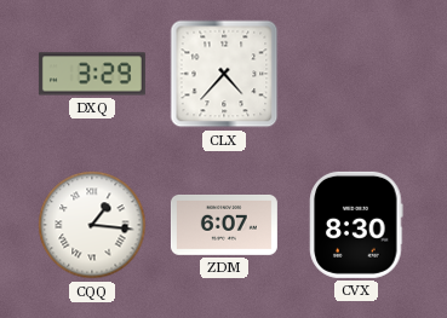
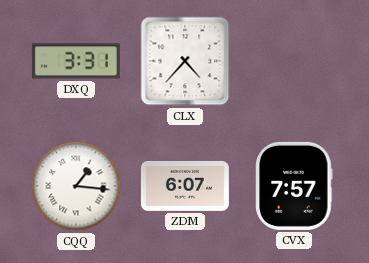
DXQ: 3:29 -> 3:31
CVX: 8:30 -> 7:57
